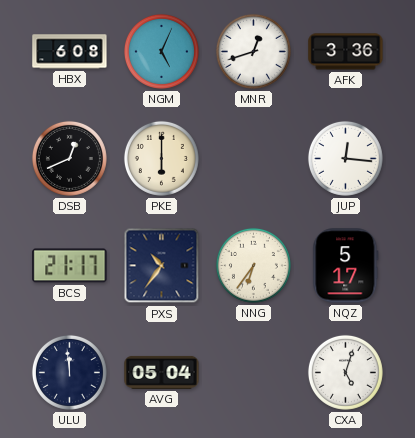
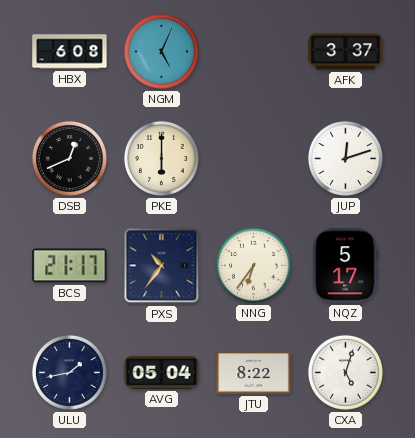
MNR: 12:42 -> none
AFK: 3:36 -> 3:37
JUP: 12:16 -> 12:12
ULU: 11:59 -> 1:43
JTU: none -> 8:22
